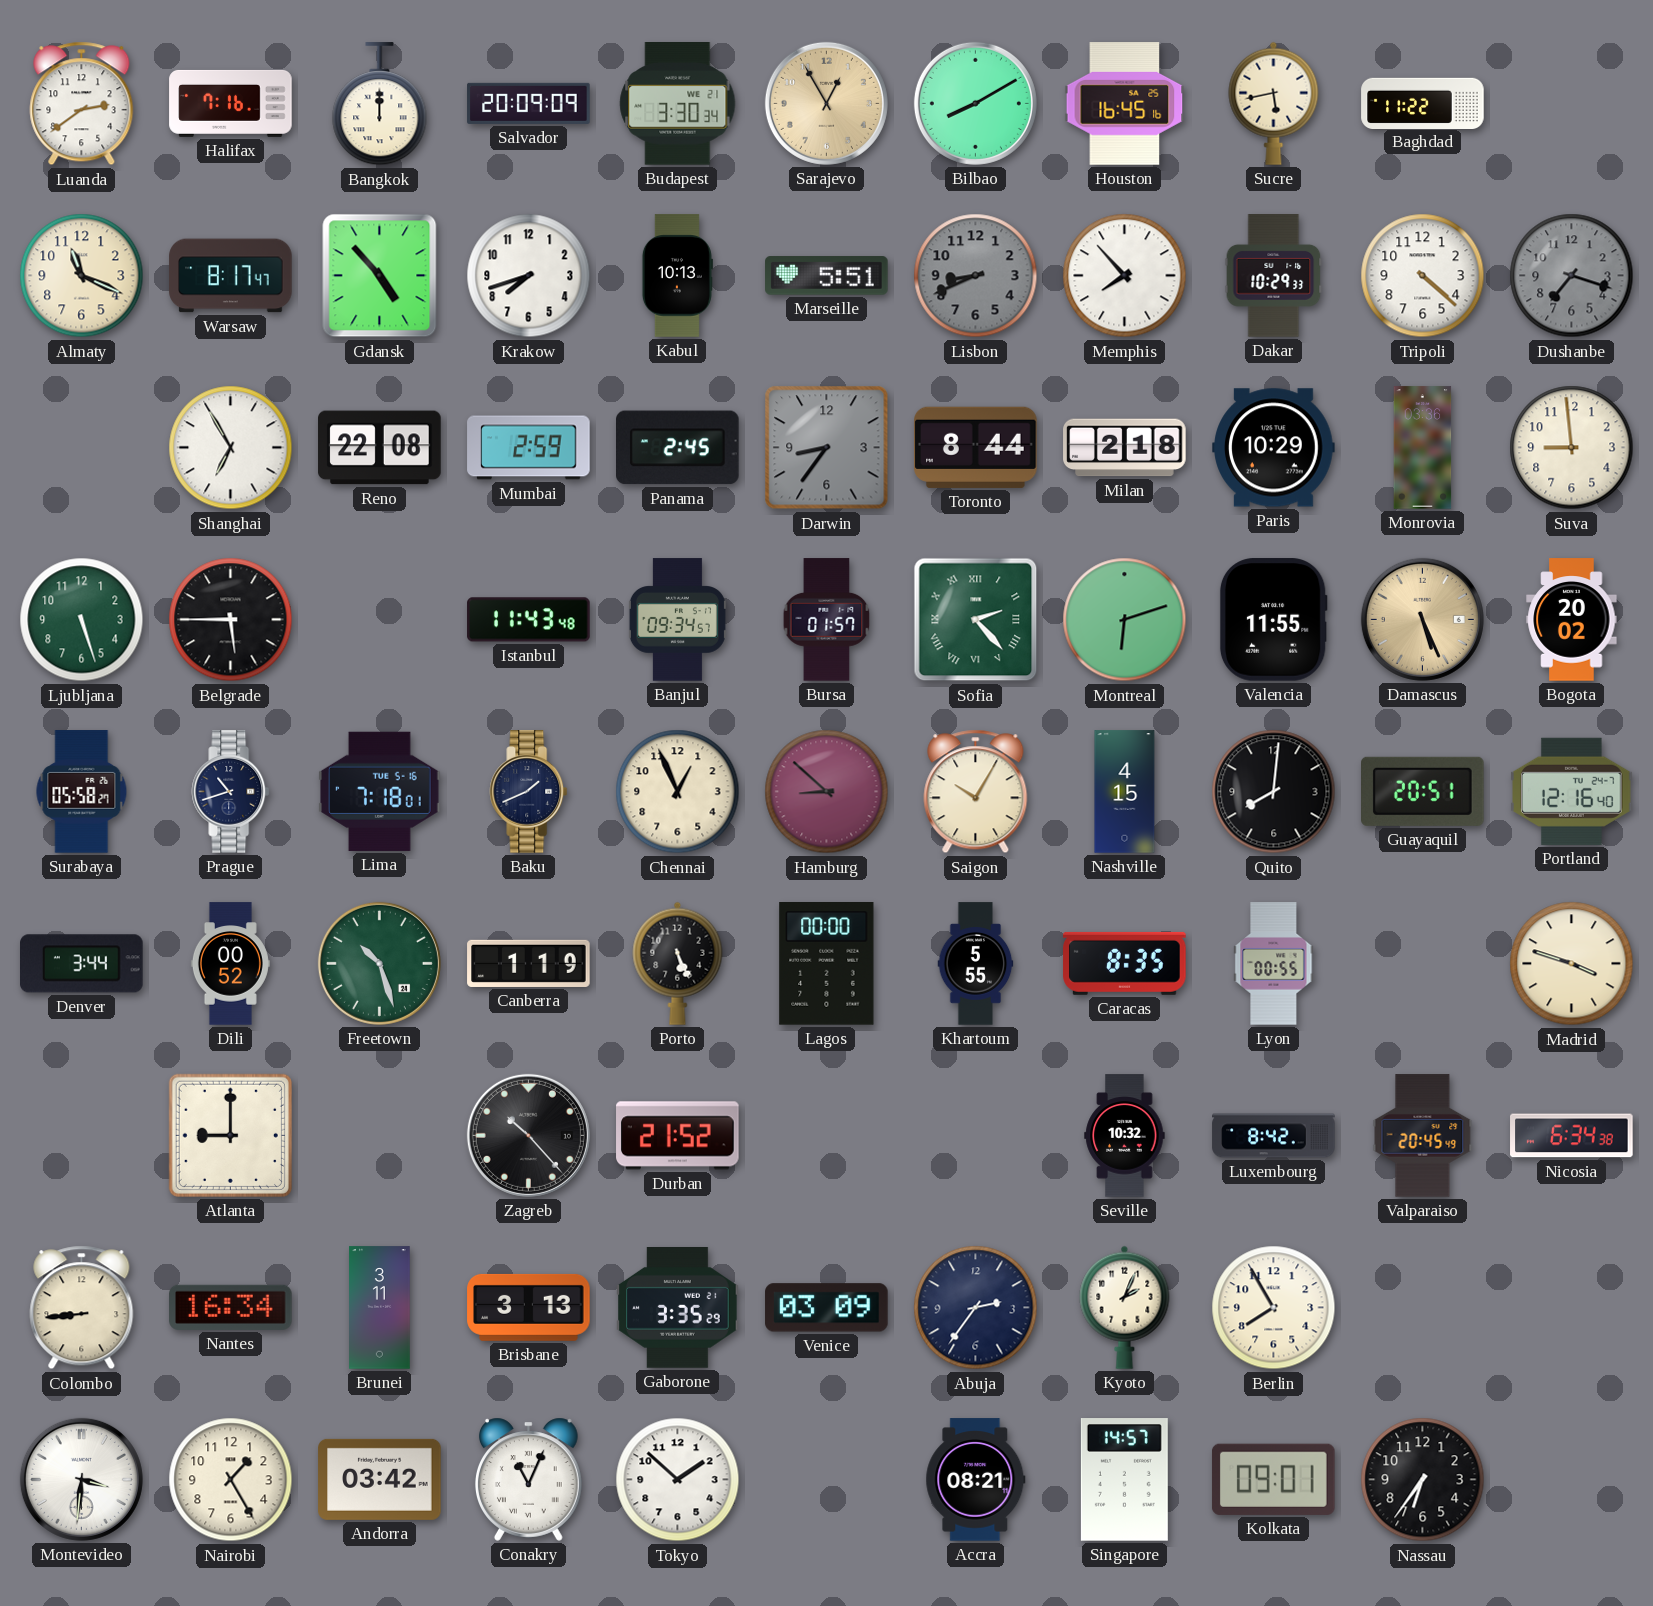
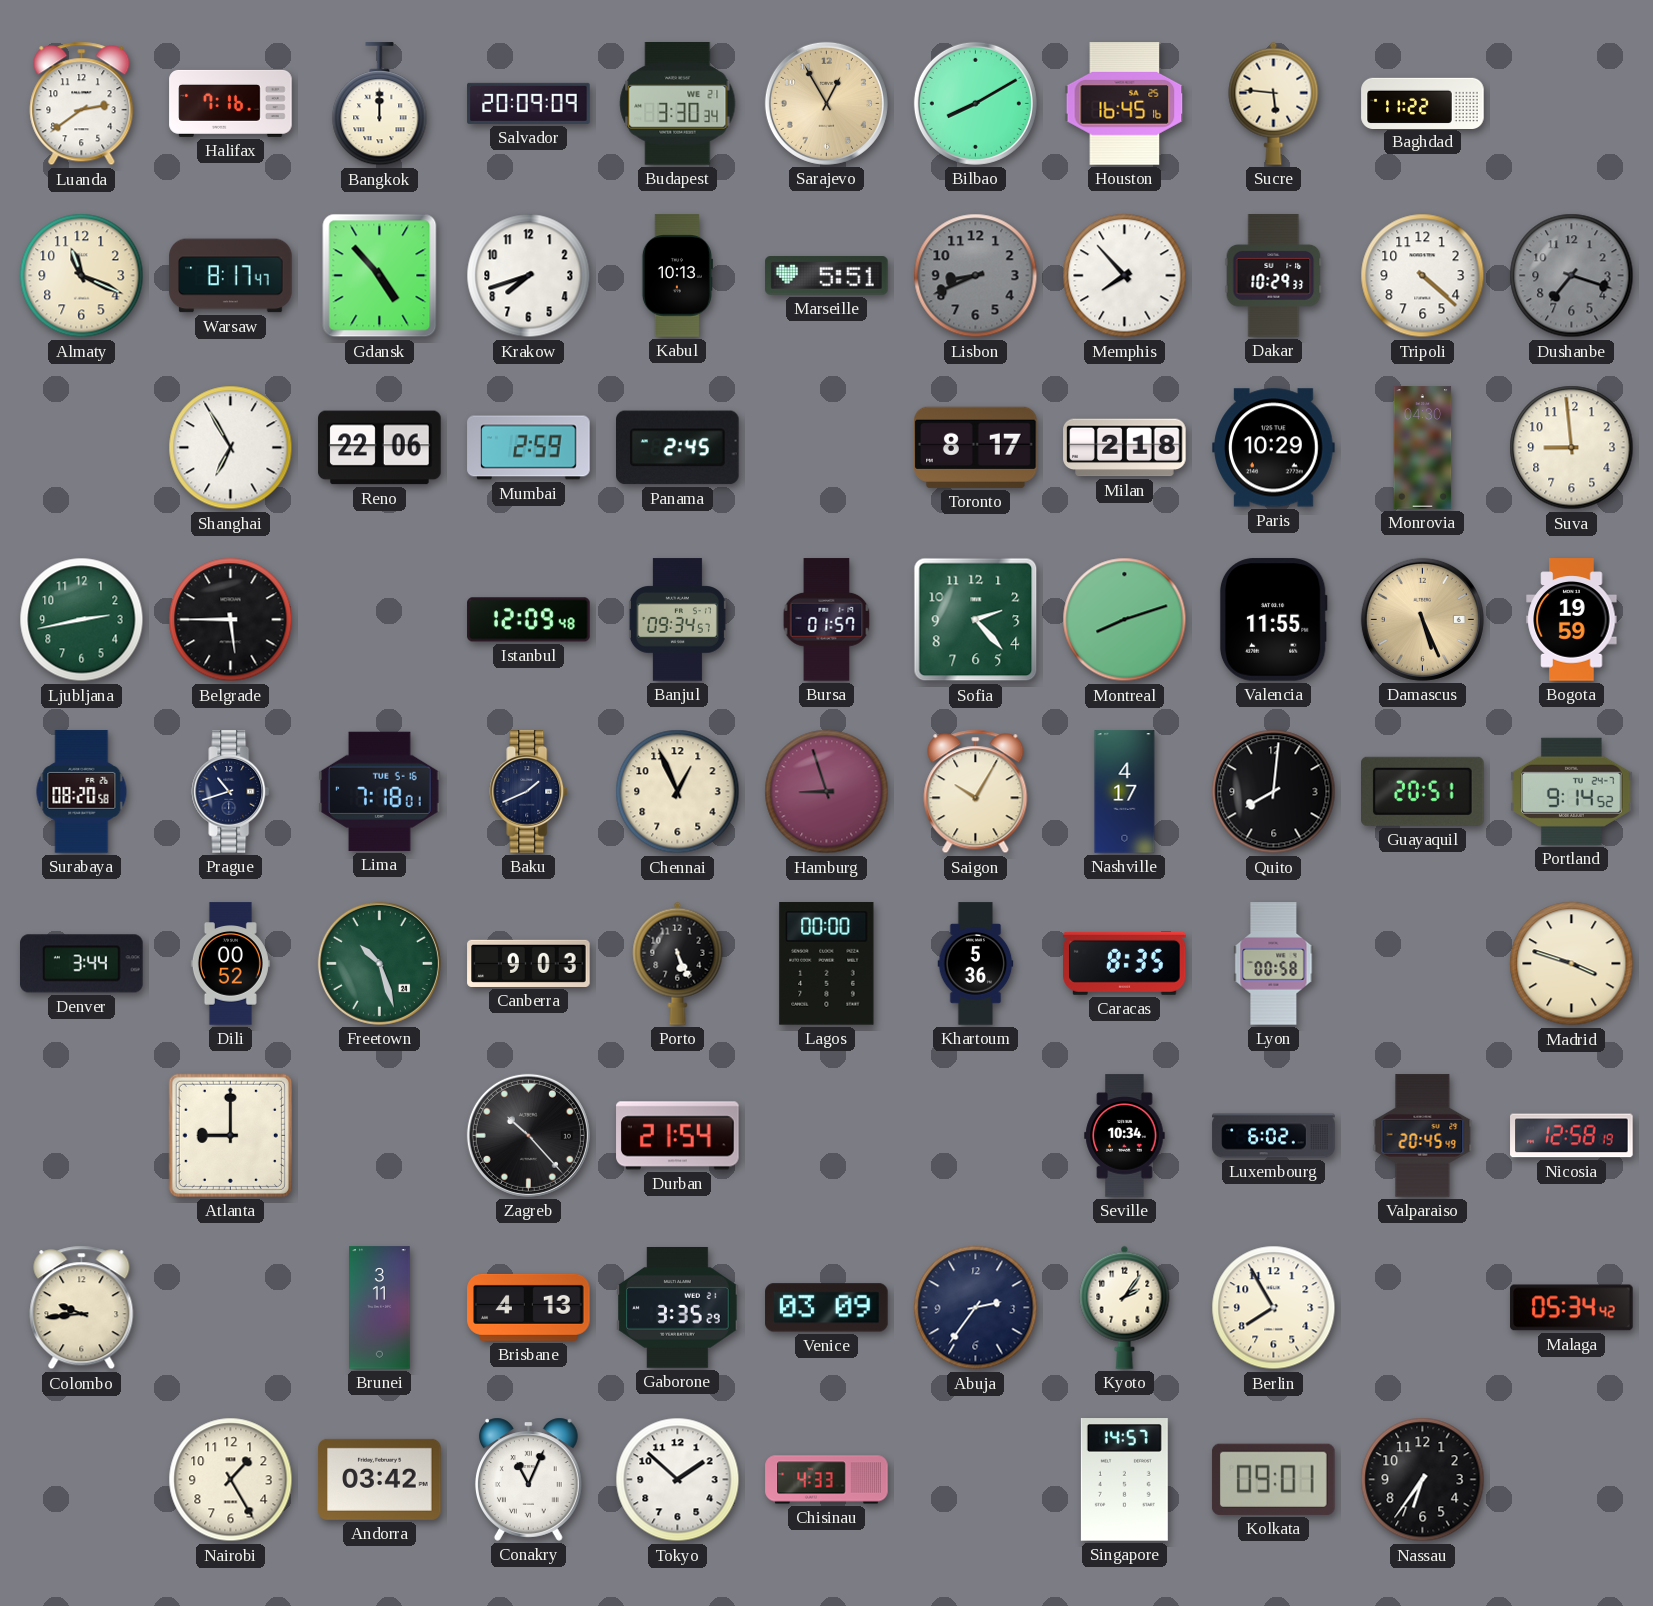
Sucre: 5:43 -> 5:46
Reno: 22:08 -> 22:06
Darwin: 8:36 -> none
Toronto: 8:44 -> 8:17
Monrovia: 03:36 -> 04:30
Ljubljana: 5:27 -> 2:43
Istanbul: 11:43 -> 12:09
Sofia numerals: Roman -> Arabic
Montreal: 6:12 -> 8:12
Bogota: 20:02 -> 19:59
Surabaya: 05:58 -> 08:20
Hamburg: 8:52 -> 8:57
Nashville: 4:15 -> 4:17
Portland: 12:16 -> 9:14
Canberra: 1:19 -> 9:03
Khartoum: 5:55 -> 5:36
Lyon: 00:55 -> 00:58
Durban: 21:52 -> 21:54
Seville: 10:32 -> 10:34
Luxembourg: 8:42 -> 6:02
Nicosia: 6:34 -> 12:58
Colombo: 8:44 -> 9:44
Nantes: 16:34 -> none
Brisbane: 3:13 -> 4:13
Kyoto: 2:04 -> 2:06
Malaga: none -> 05:34
Montevideo: 3:31 -> none
Chisinau: none -> 4:33
Accra: 08:21 -> none
